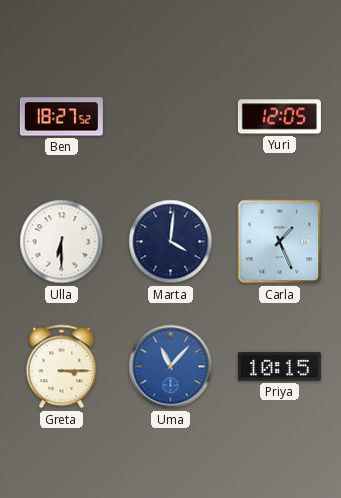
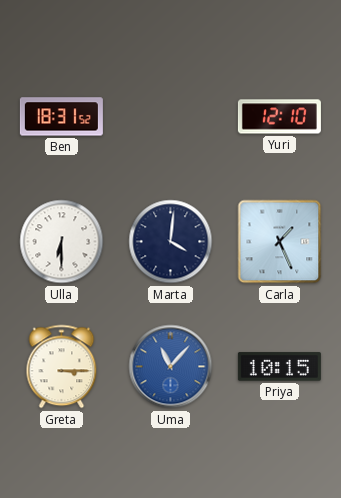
Ben: 18:27 -> 18:31
Yuri: 12:05 -> 12:10
